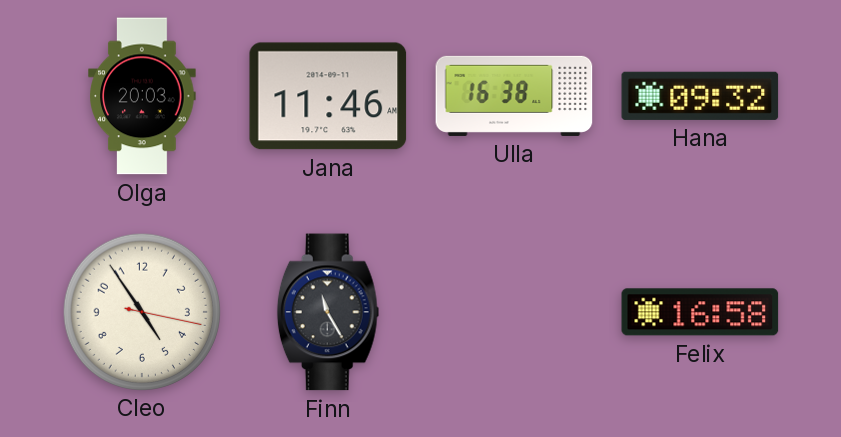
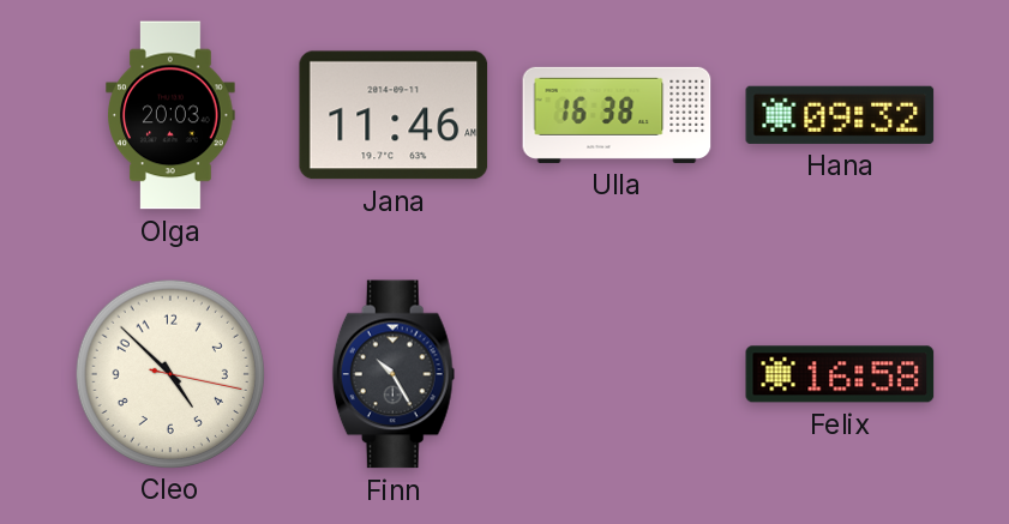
Cleo: 4:54 -> 4:52
Finn: 11:25 -> 10:25
